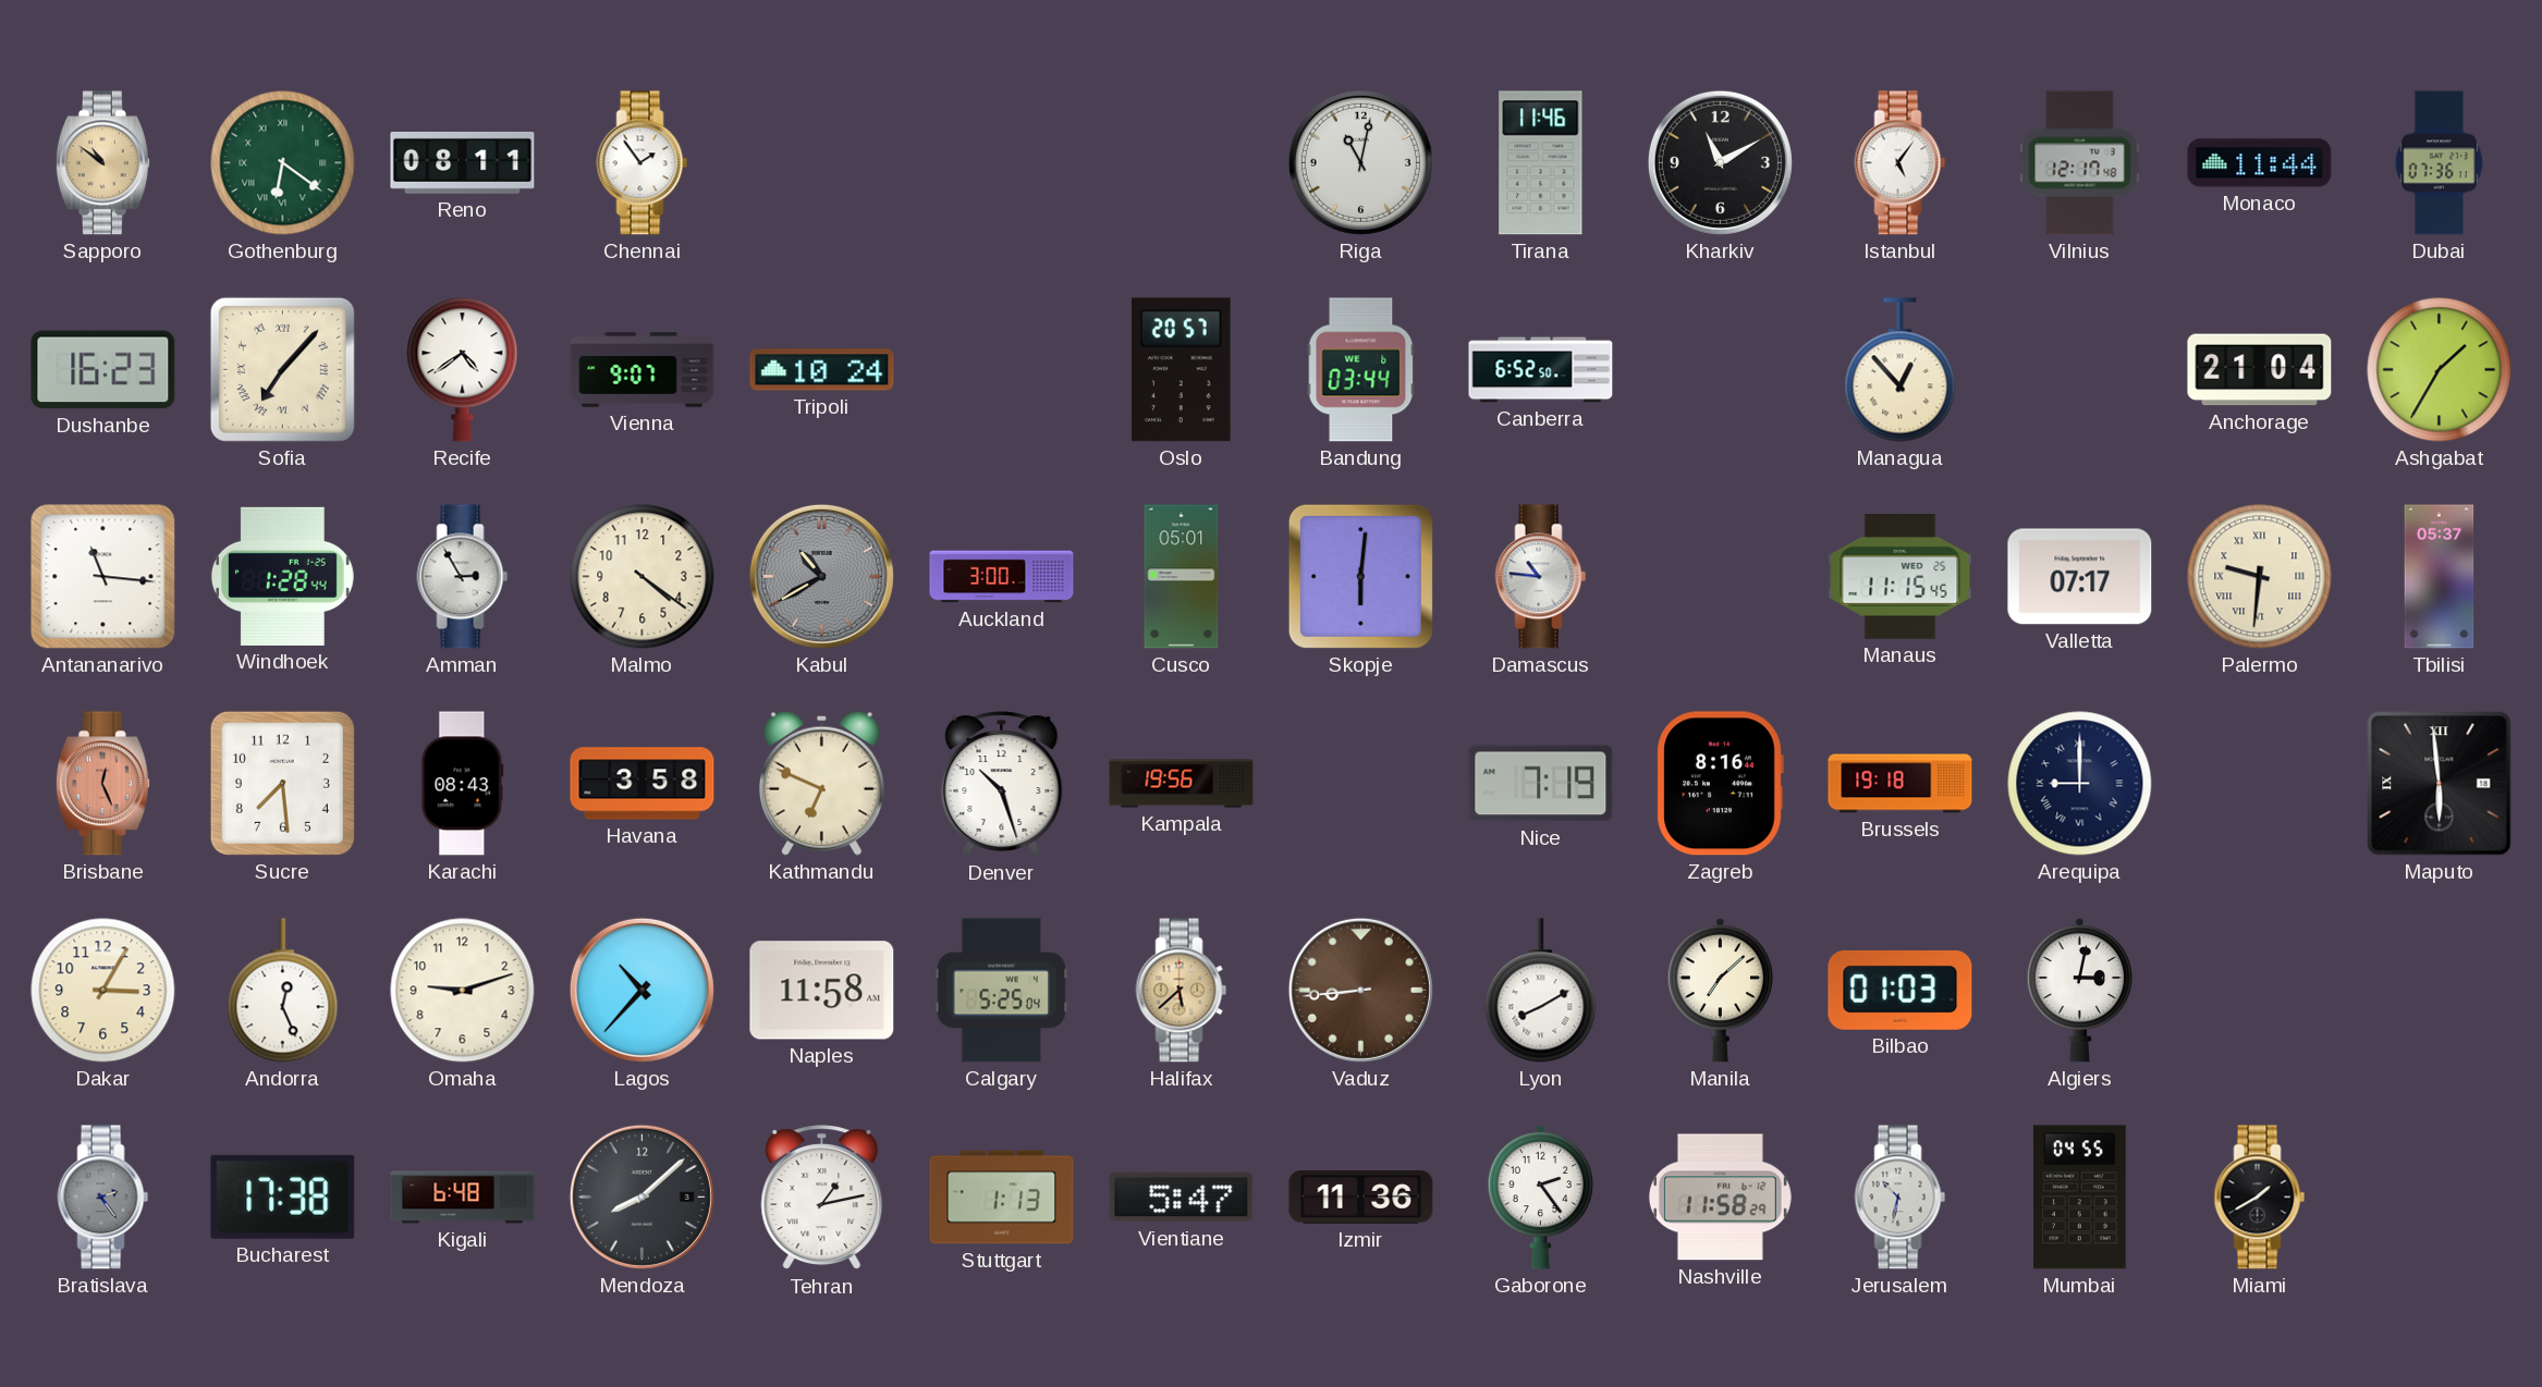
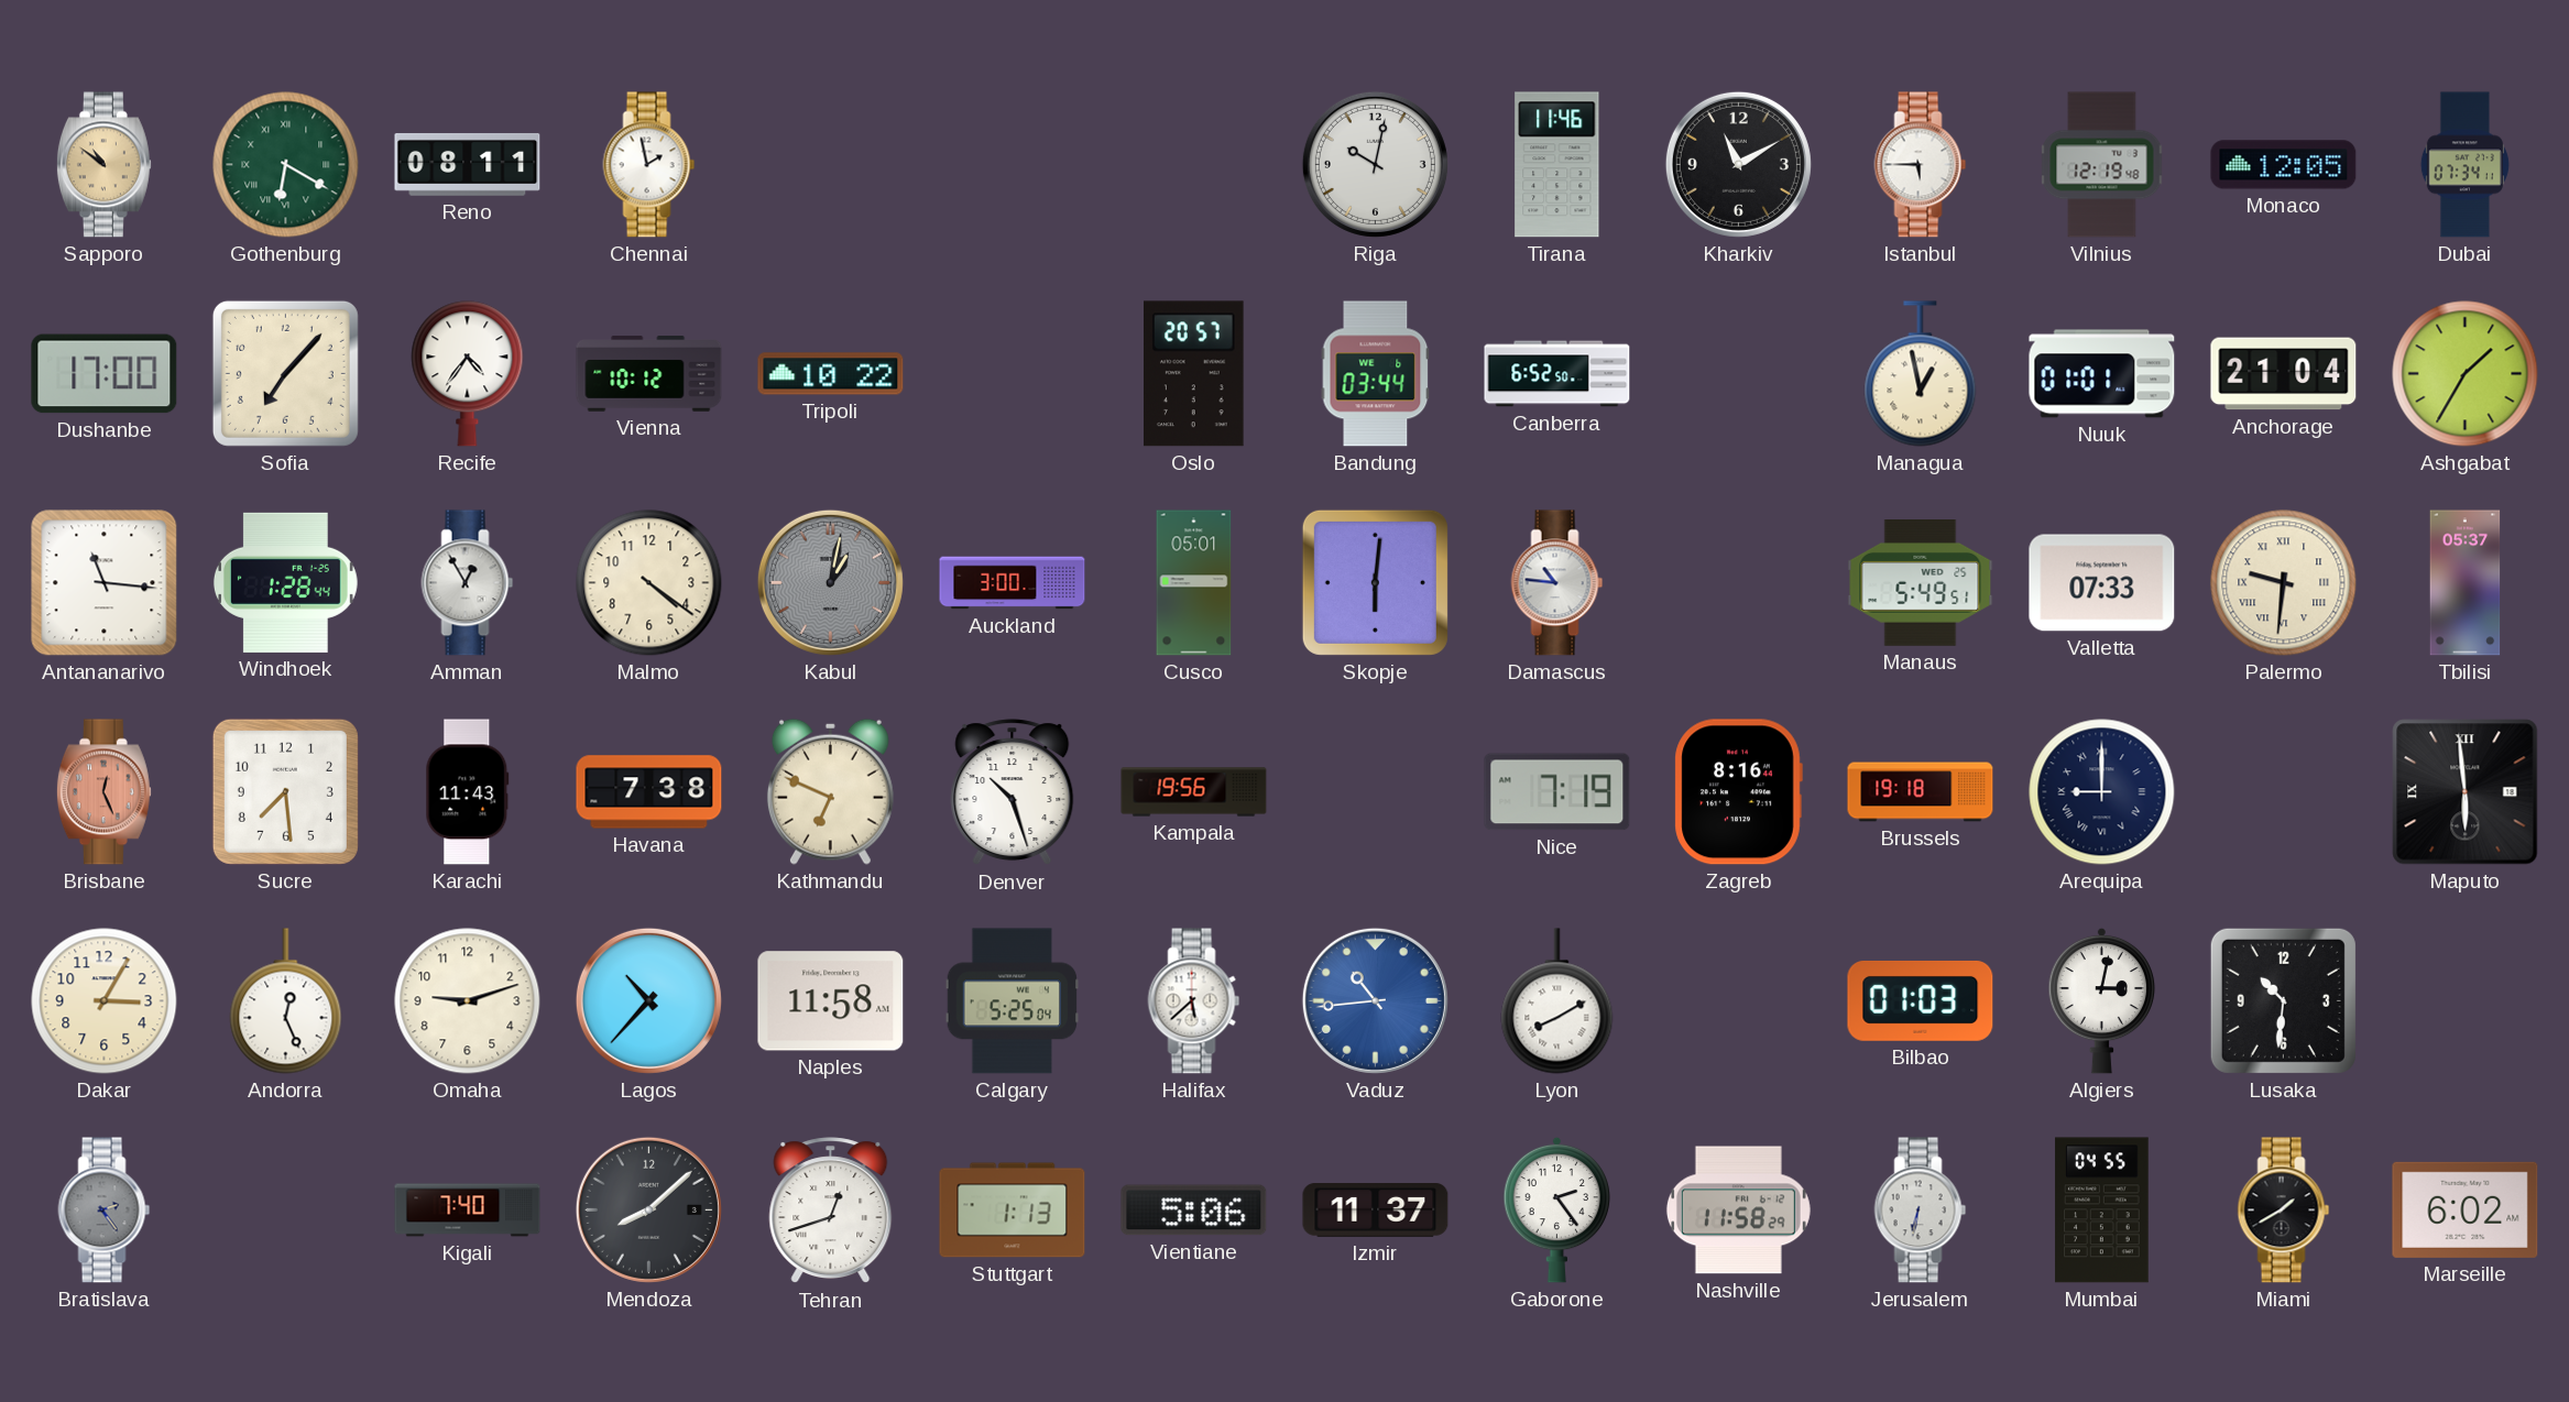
Gothenburg: 6:21 -> 6:20
Chennai: 1:54 -> 1:58
Riga: 11:02 -> 10:02
Istanbul: 5:06 -> 5:45
Vilnius: 12:17 -> 12:19
Monaco: 11:44 -> 12:05
Dubai: 07:36 -> 07:34
Dushanbe: 16:23 -> 17:00
Sofia numerals: Roman -> Arabic
Recife: 4:39 -> 4:36
Vienna: 9:07 -> 10:12
Tripoli: 10:24 -> 10:22
Managua: 12:53 -> 12:58
Nuuk: none -> 01:01
Amman: 2:55 -> 12:55
Kabul: 10:40 -> 1:02
Manaus: 11:15 -> 5:49
Valletta: 07:17 -> 07:33
Karachi: 08:43 -> 11:43
Havana: 3:58 -> 7:38
Halifax dial: champagne -> white
Vaduz: 8:44 -> 10:44
Vaduz dial: brown -> blue
Manila: 7:08 -> none
Lusaka: none -> 10:31
Bucharest: 17:38 -> none
Kigali: 6:48 -> 7:40
Tehran: 1:13 -> 12:42
Vientiane: 5:47 -> 5:06
Izmir: 11:36 -> 11:37
Jerusalem: 10:32 -> 6:32
Marseille: none -> 6:02
